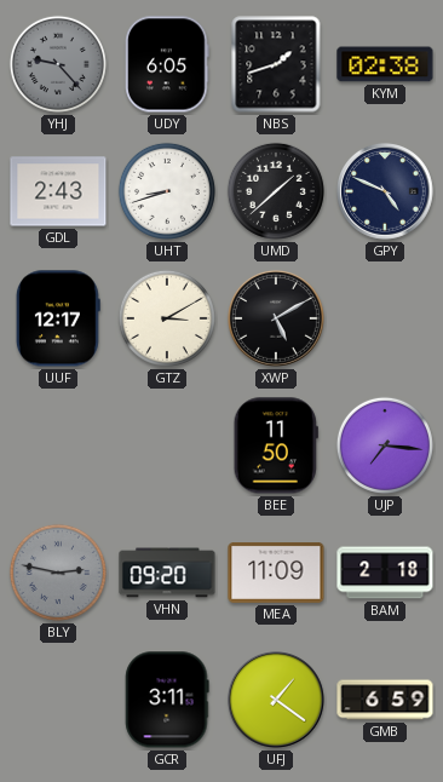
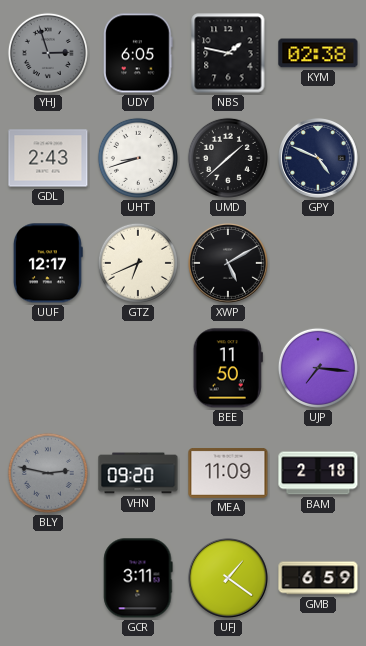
YHJ: 9:23 -> 2:57
NBS: 1:42 -> 1:47
GTZ: 3:10 -> 6:41
